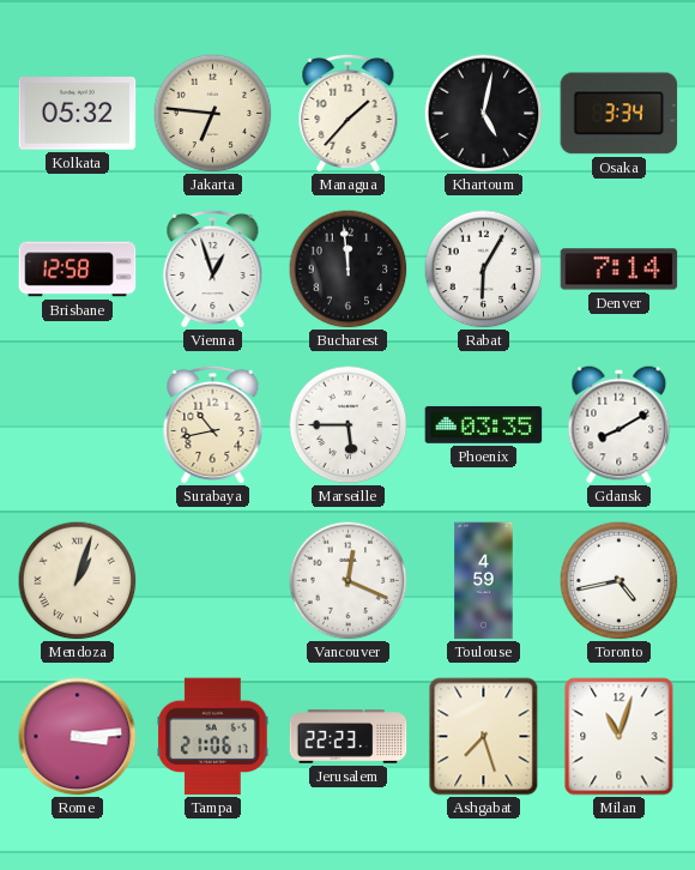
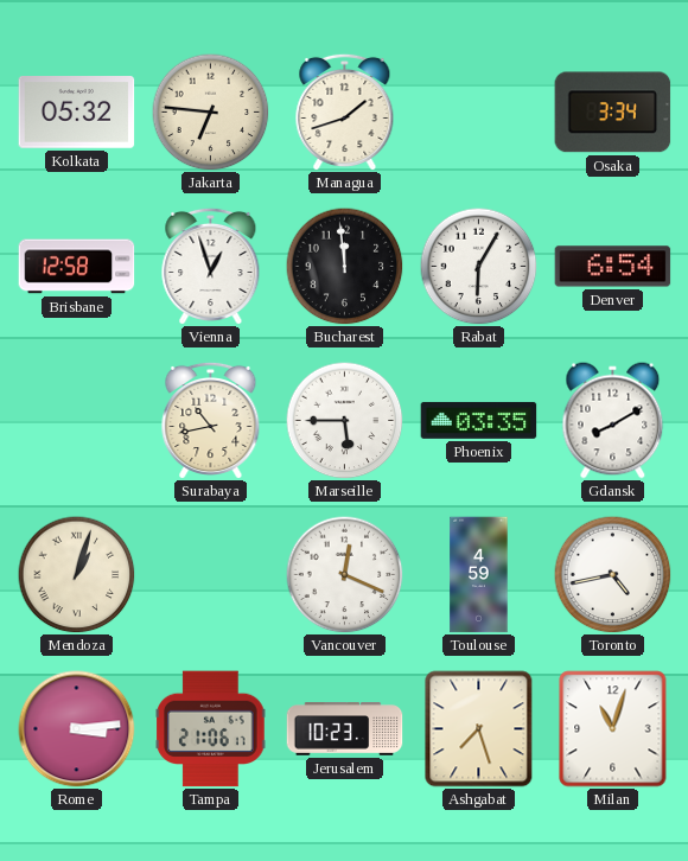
Managua: 1:37 -> 1:42
Khartoum: 5:02 -> none
Denver: 7:14 -> 6:54
Jerusalem: 22:23 -> 10:23
